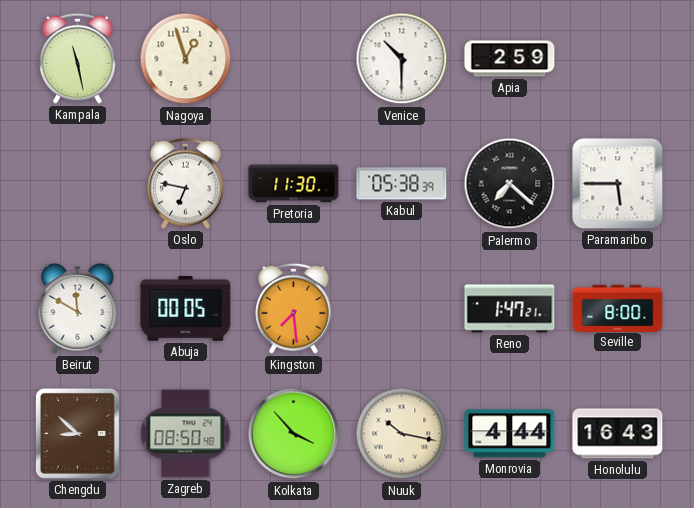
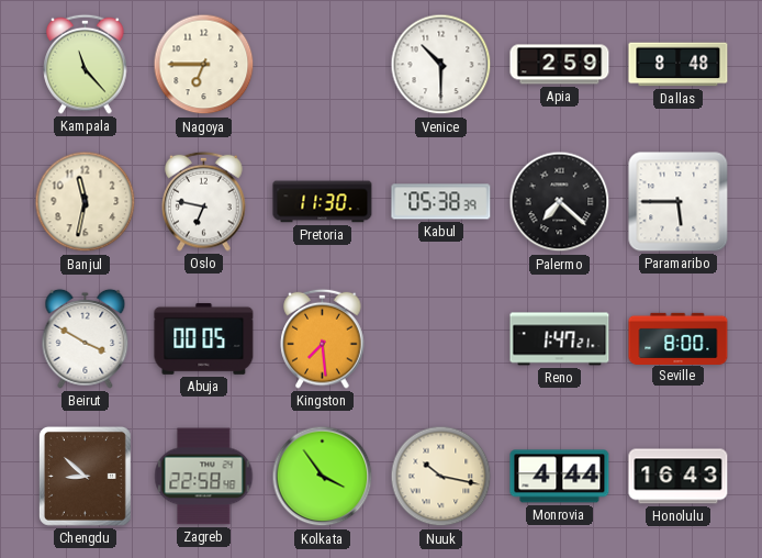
Kampala: 11:28 -> 11:23
Nagoya: 12:57 -> 6:45
Dallas: none -> 8:48
Banjul: none -> 11:32
Beirut: 11:50 -> 3:50
Zagreb: 08:50 -> 22:58
Kolkata: 3:53 -> 3:54
